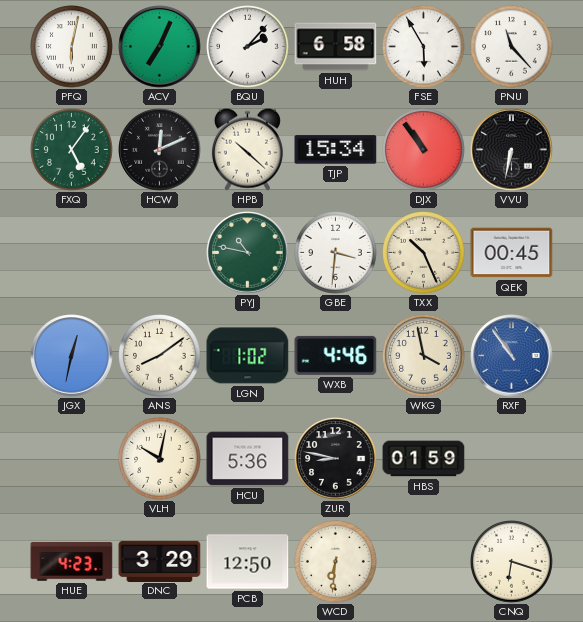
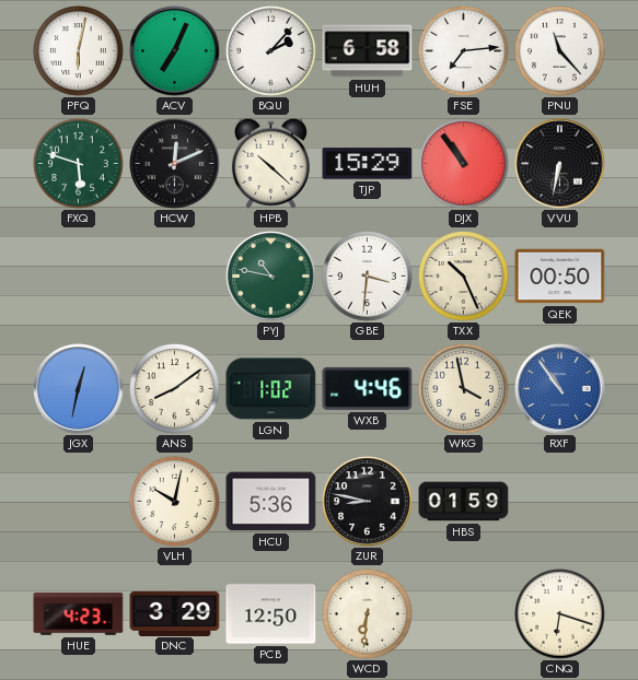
FSE: 5:55 -> 7:14
FXQ: 5:06 -> 5:48
TJP: 15:34 -> 15:29
QEK: 00:45 -> 00:50
